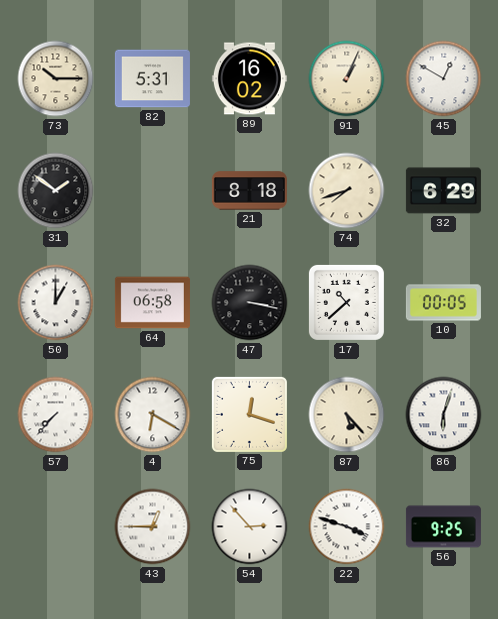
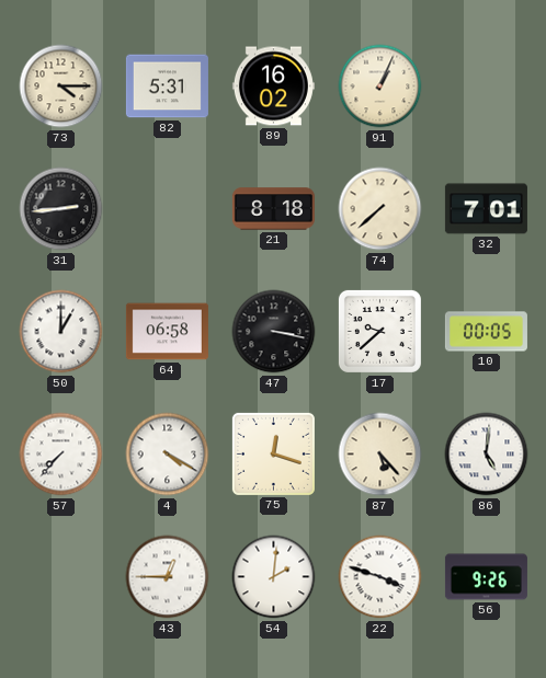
73: 10:15 -> 4:15
45: 12:50 -> none
31: 1:51 -> 2:44
74: 7:42 -> 7:38
32: 6:29 -> 7:01
17: 10:38 -> 9:38
4: 6:20 -> 4:20
86: 6:03 -> 5:01
54: 2:53 -> 2:01
56: 9:25 -> 9:26
